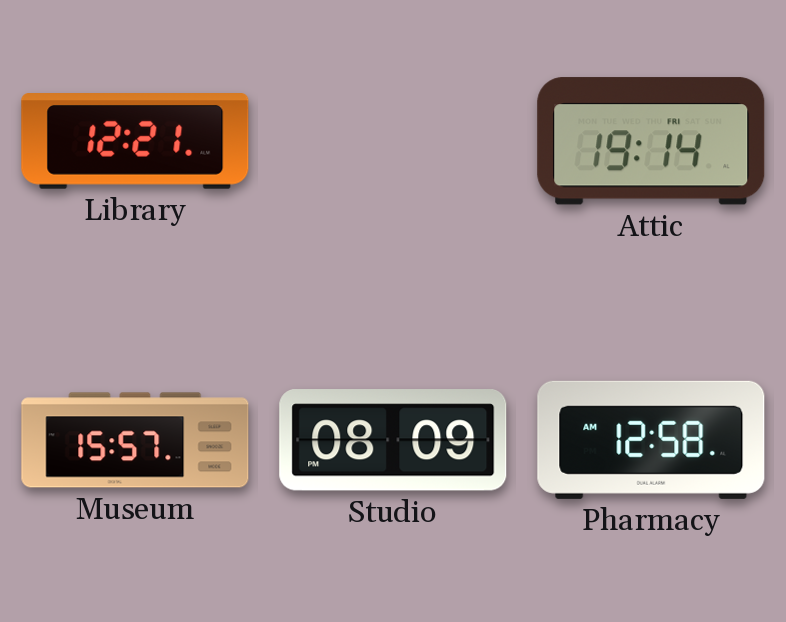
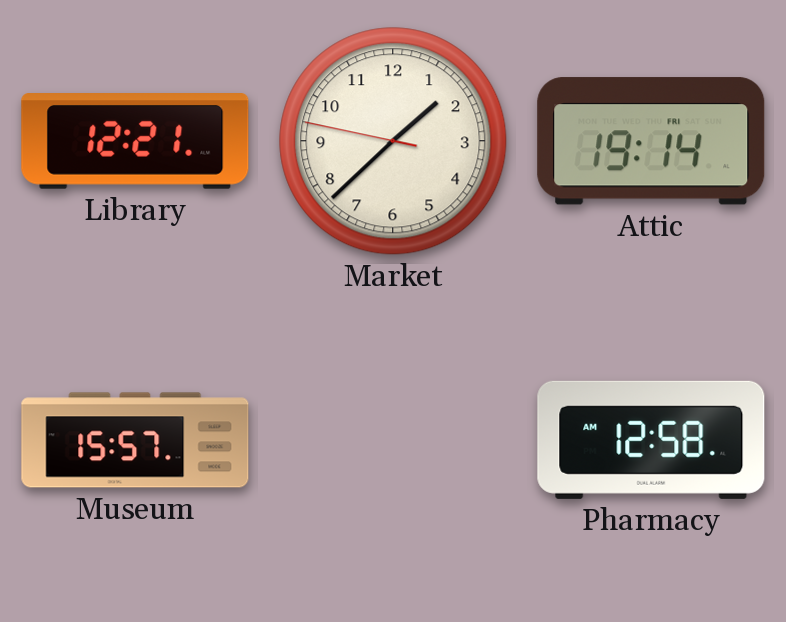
Market: none -> 1:37
Studio: 08:09 -> none
